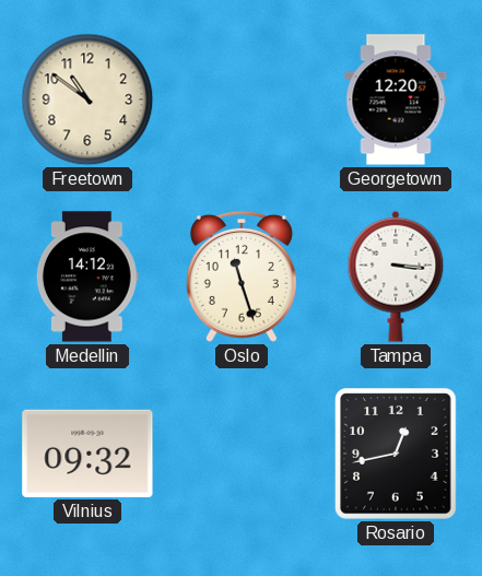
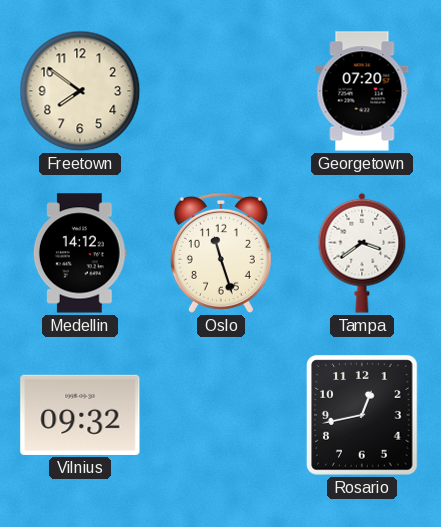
Freetown: 10:51 -> 7:51
Georgetown: 12:20 -> 07:20
Tampa: 3:16 -> 3:39
